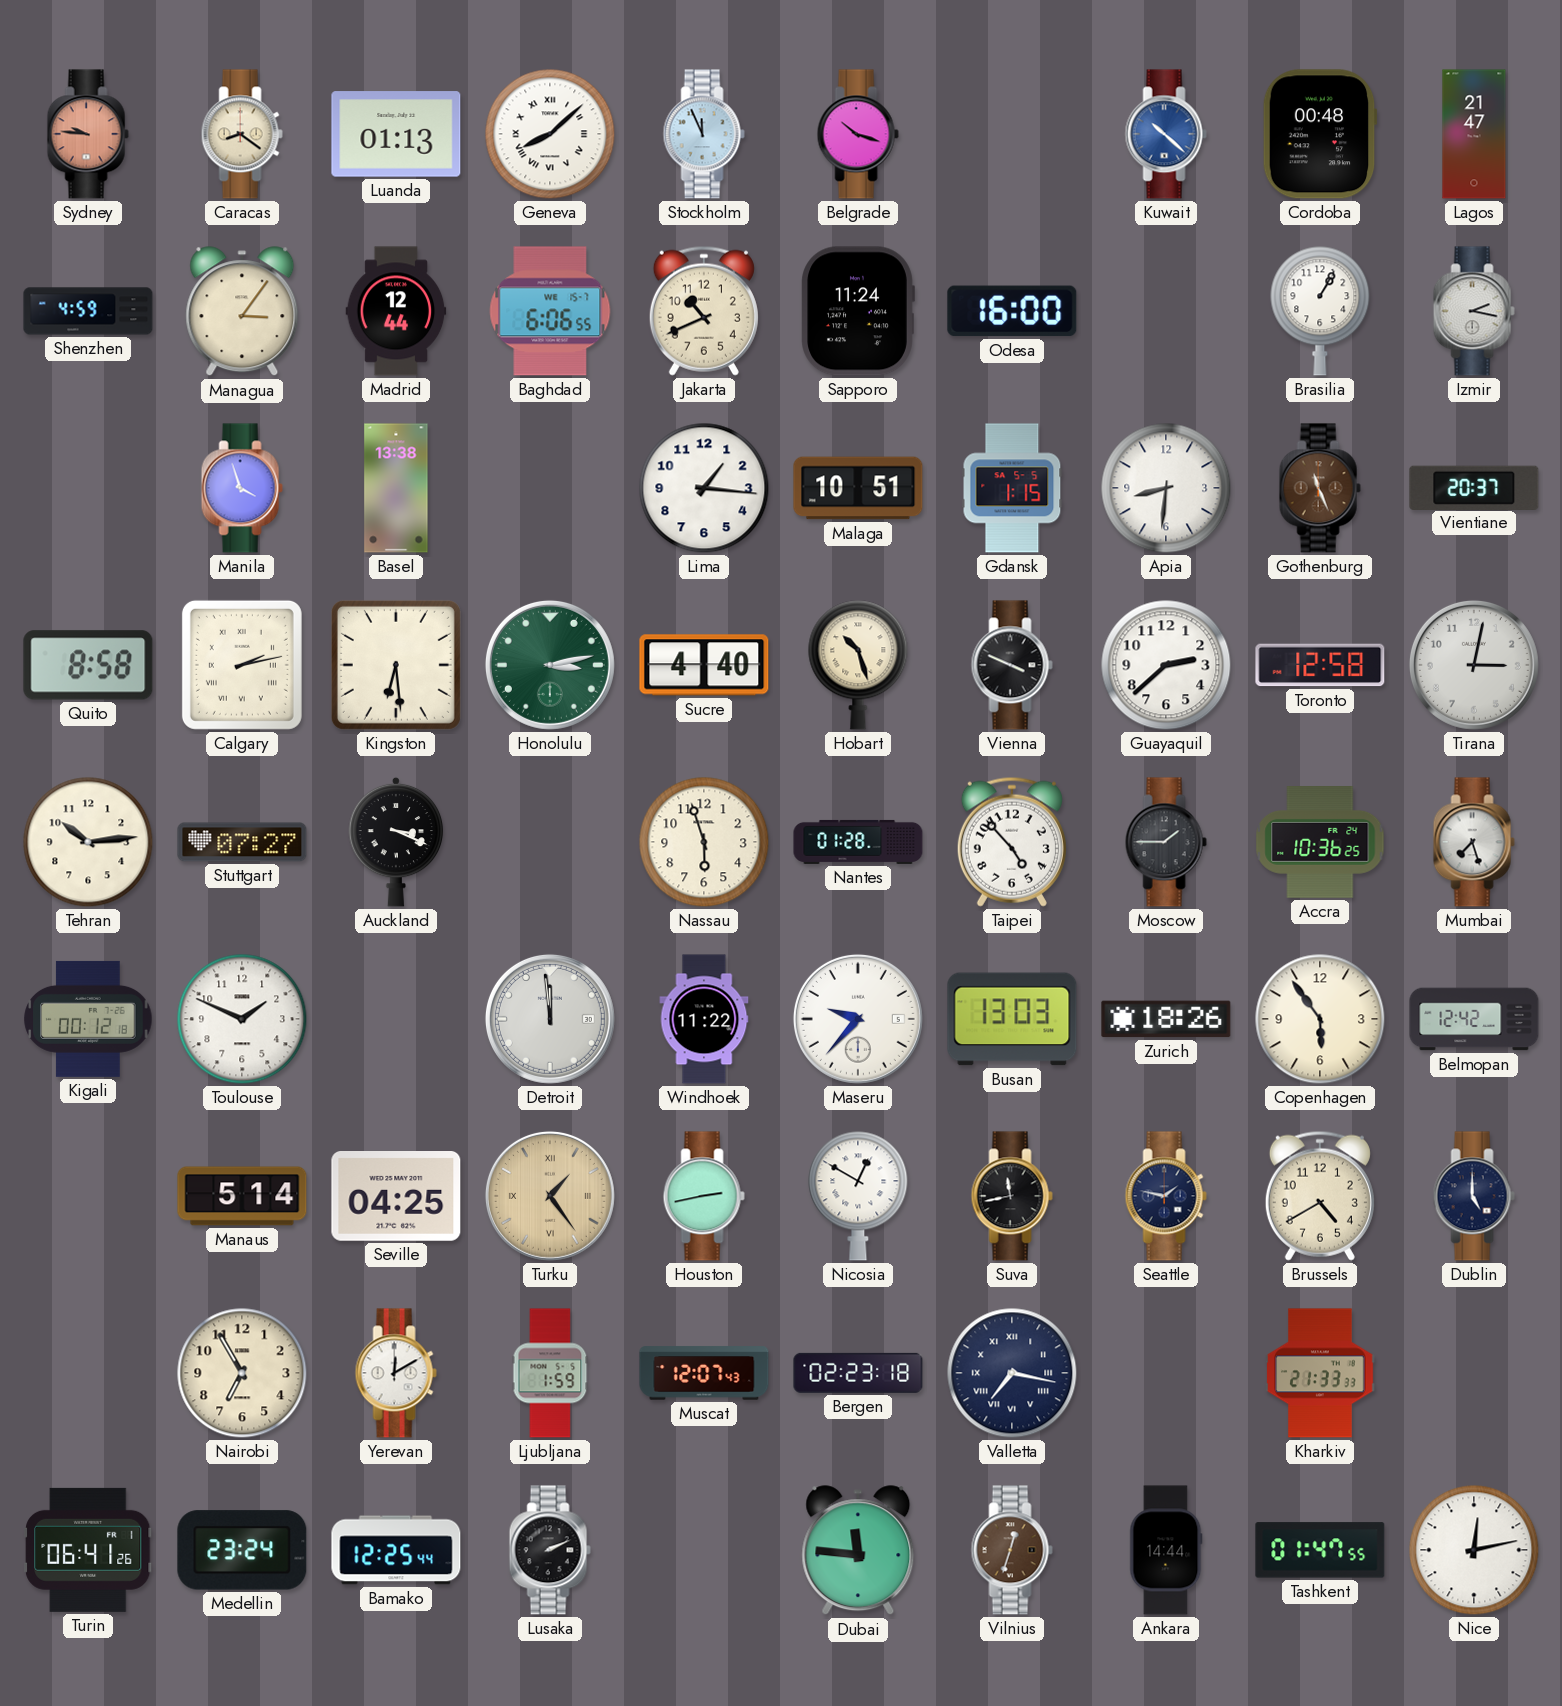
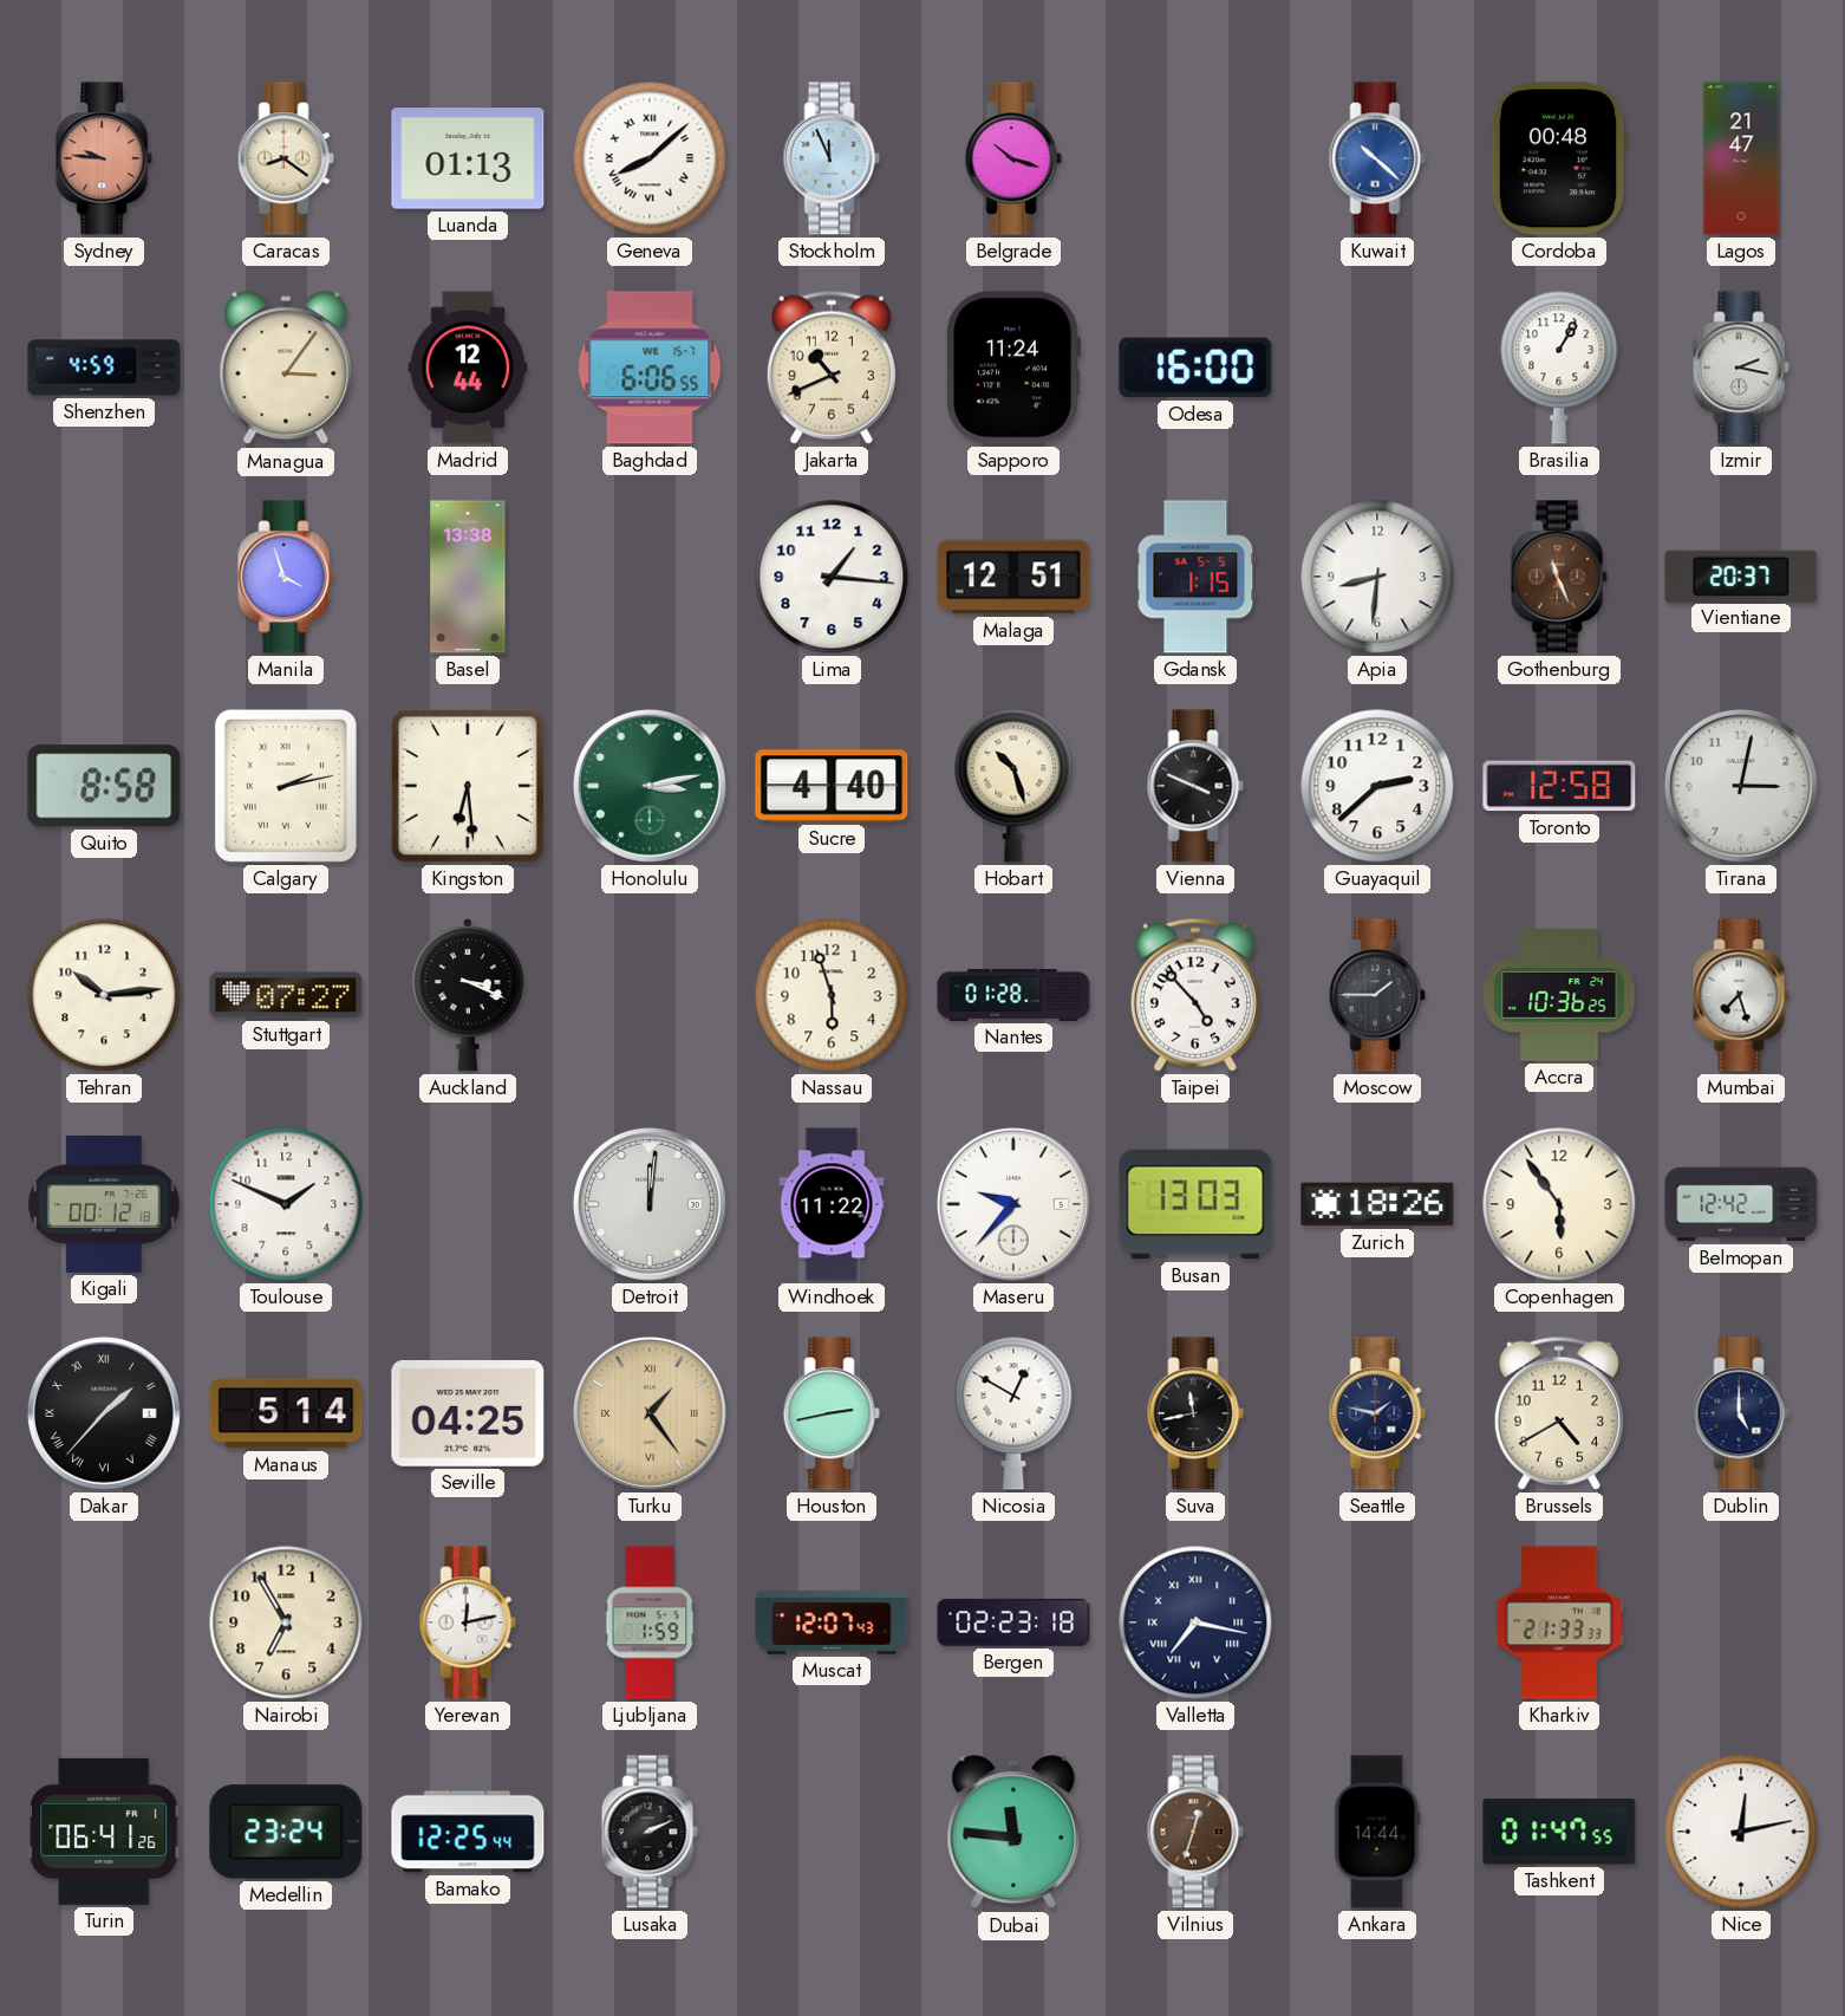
Malaga: 10:51 -> 12:51
Detroit: 11:59 -> 12:01
Dakar: none -> 1:37
Yerevan: 12:10 -> 12:13
